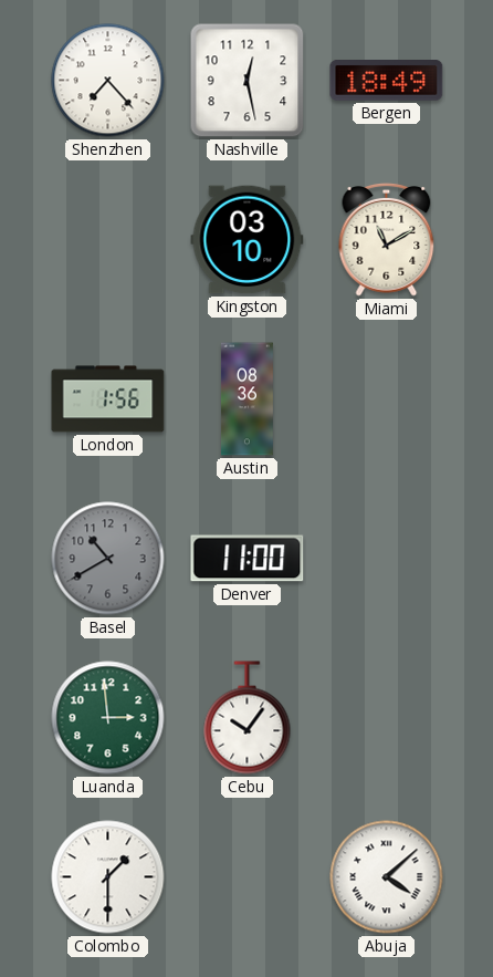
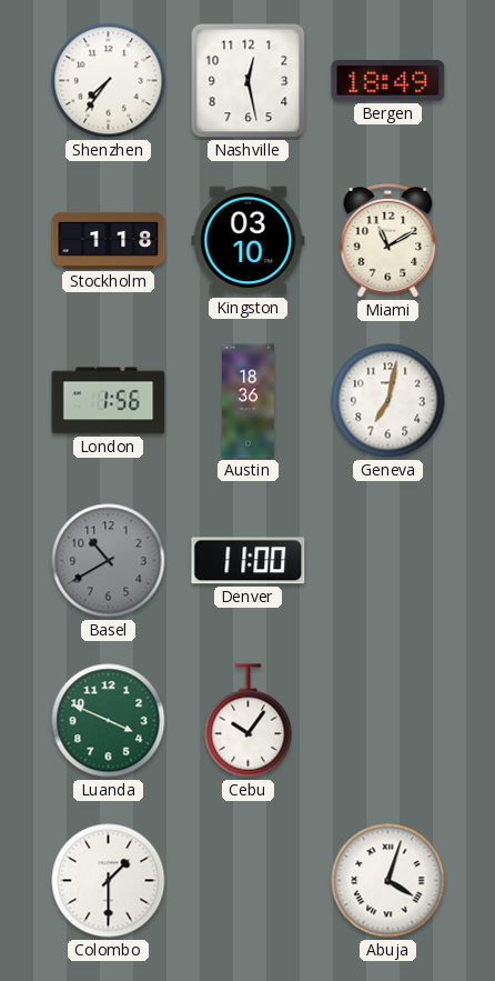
Shenzhen: 7:23 -> 7:36
Stockholm: none -> 1:18
Austin: 08:36 -> 18:36
Geneva: none -> 7:02
Luanda: 2:59 -> 3:49
Abuja: 4:08 -> 4:03
